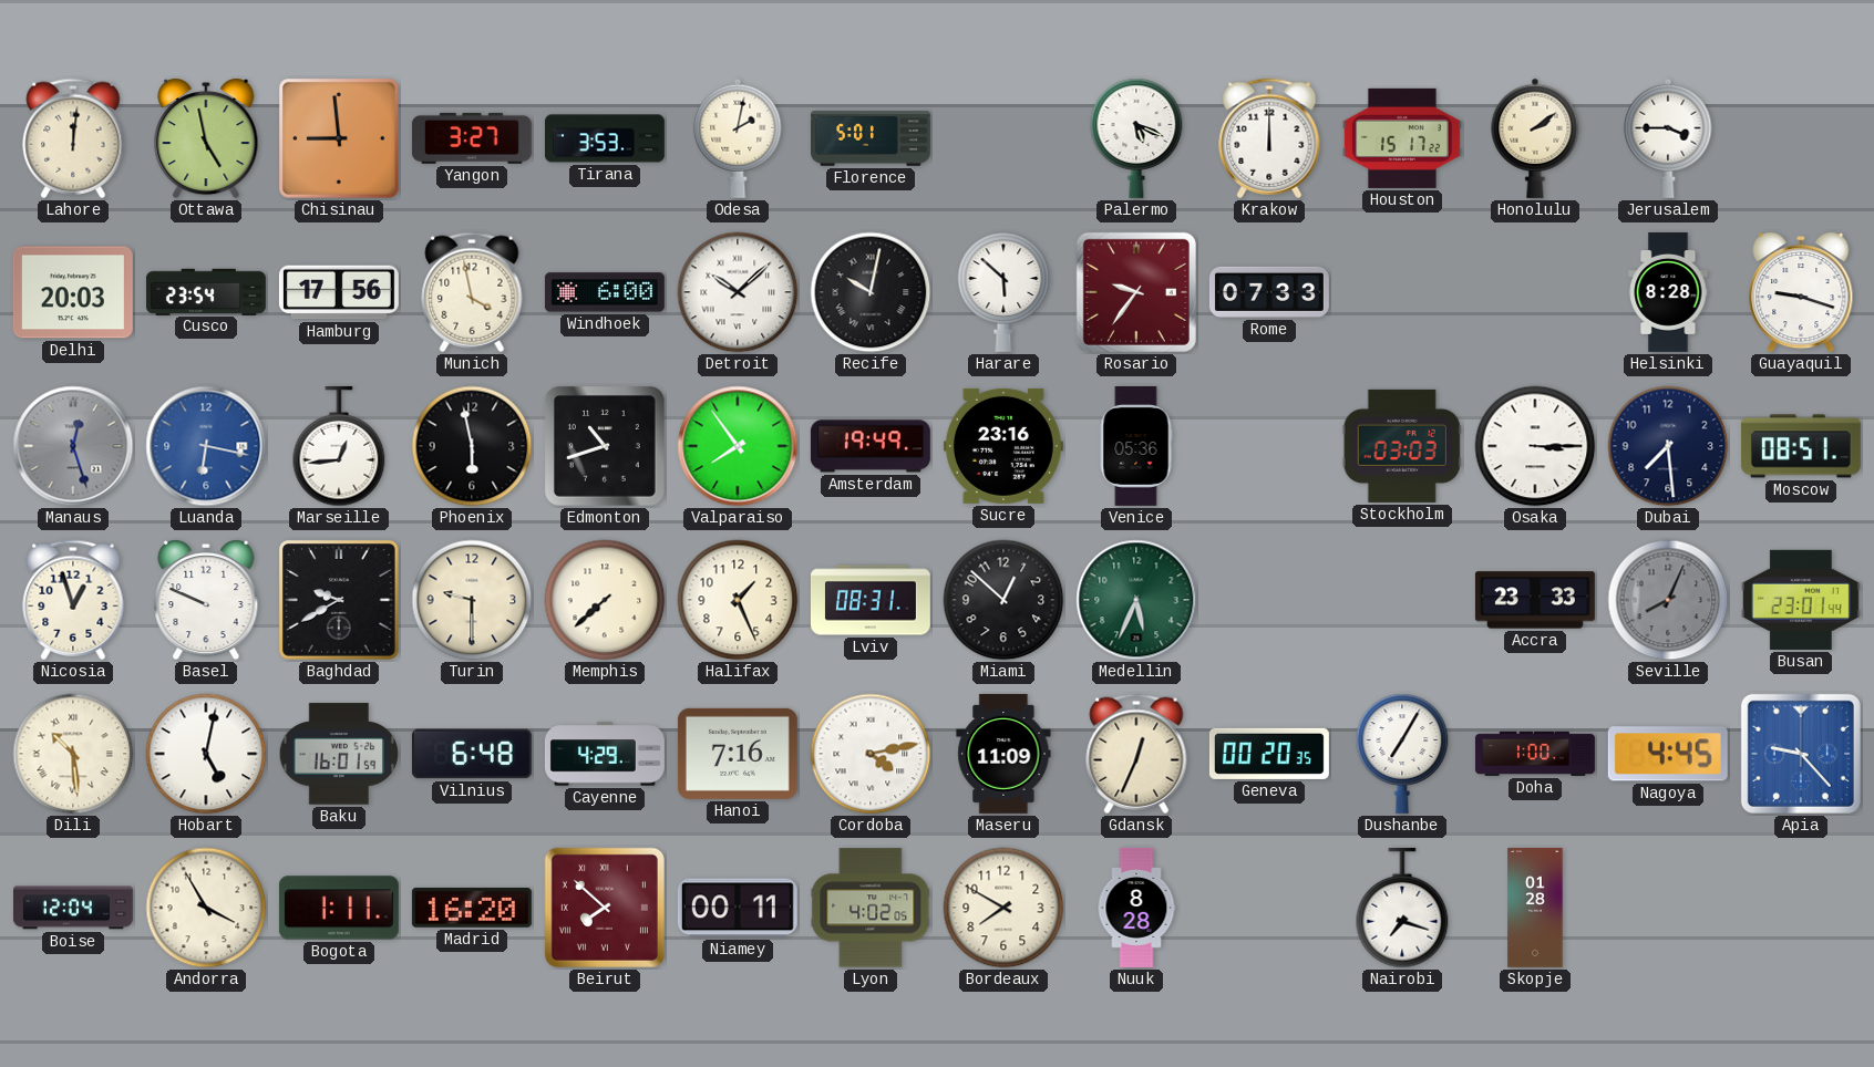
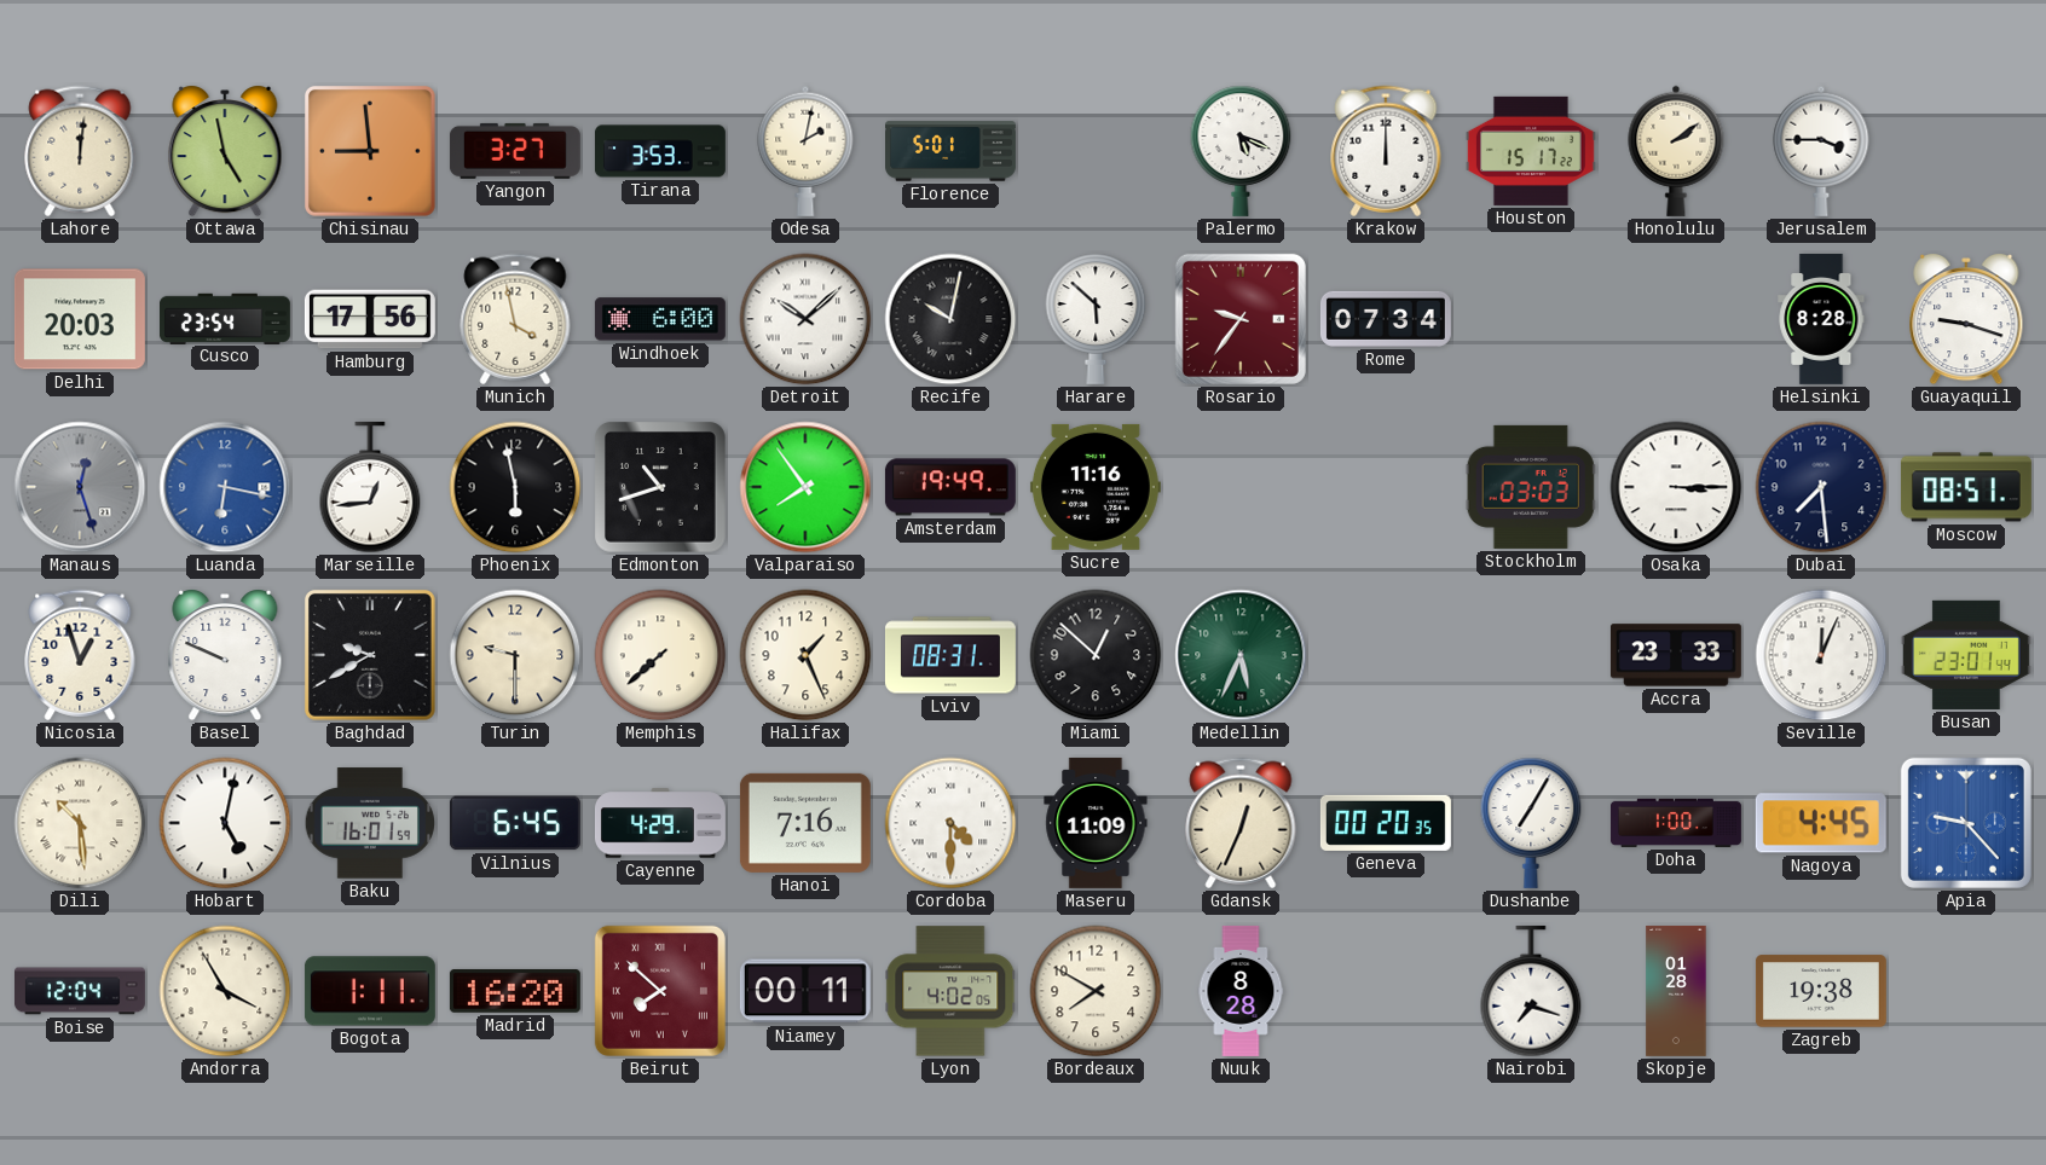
Rome: 07:33 -> 07:34
Sucre: 23:16 -> 11:16
Venice: 05:36 -> none
Seville: 8:04 -> 12:04
Seville dial: grey -> white
Vilnius: 6:48 -> 6:45
Cordoba: 4:13 -> 4:30
Zagreb: none -> 19:38
